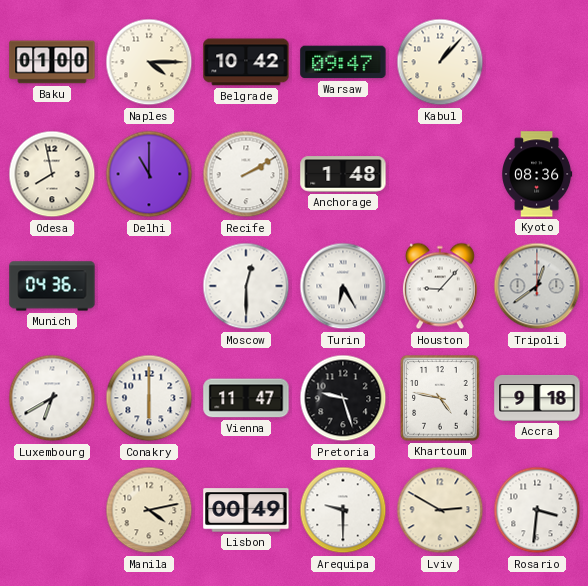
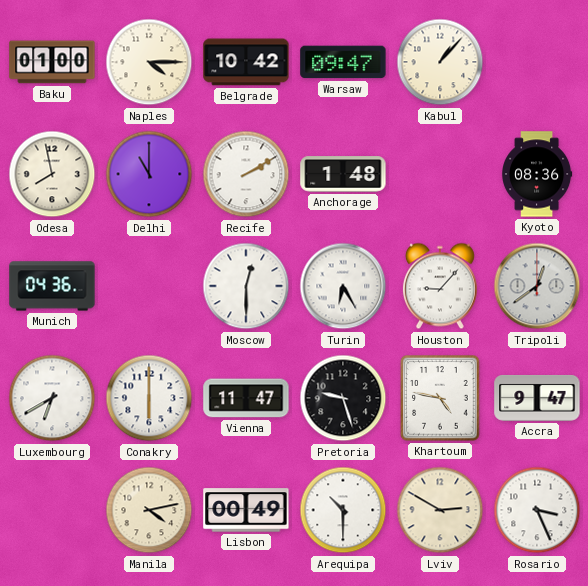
Accra: 9:18 -> 9:47
Arequipa: 9:30 -> 10:30
Rosario: 3:31 -> 3:26
